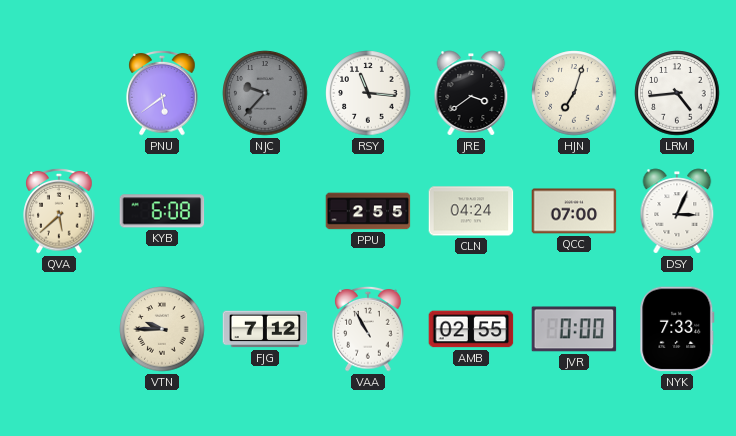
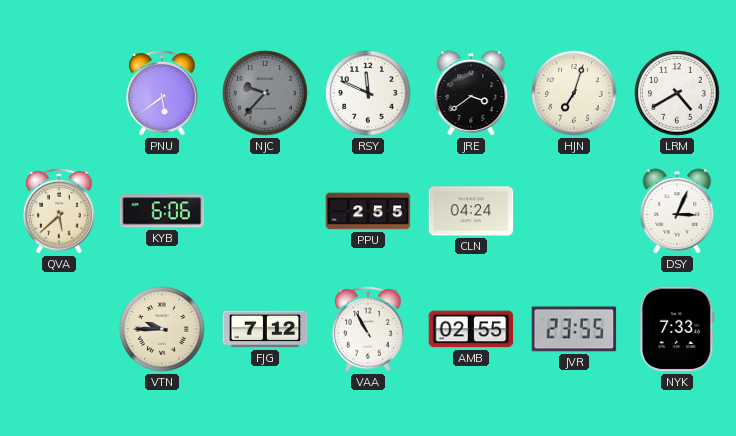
RSY: 11:16 -> 11:49
LRM: 4:44 -> 4:40
KYB: 6:08 -> 6:06
QCC: 07:00 -> none
JVR: 0:00 -> 23:55
